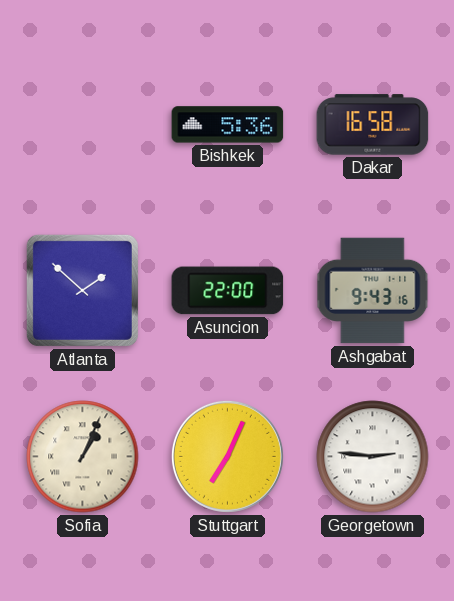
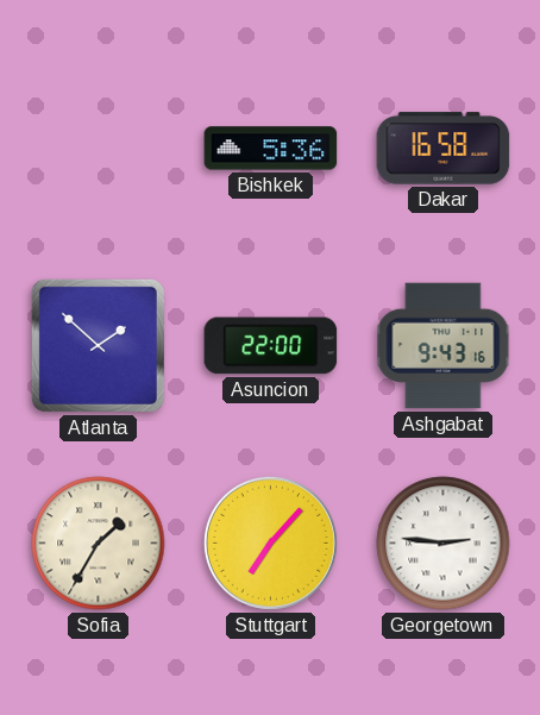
Sofia: 1:04 -> 1:35
Stuttgart: 7:04 -> 7:07
